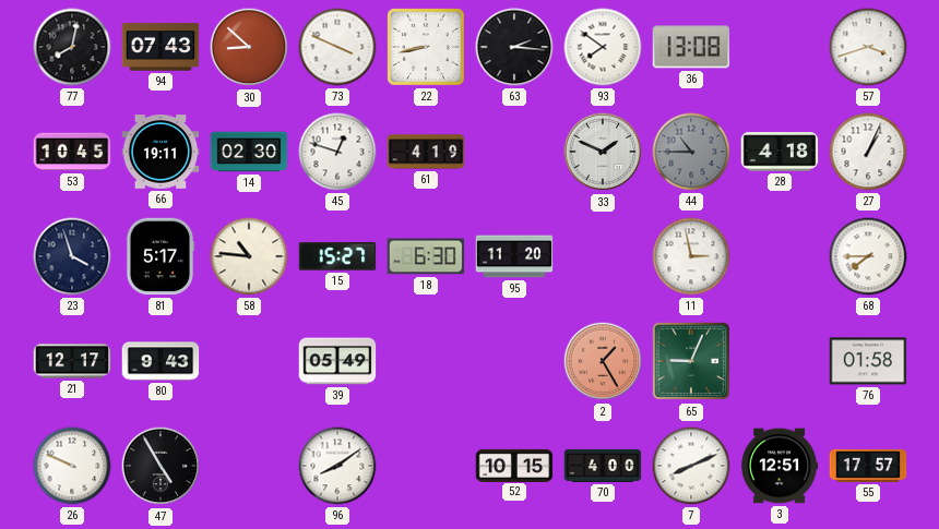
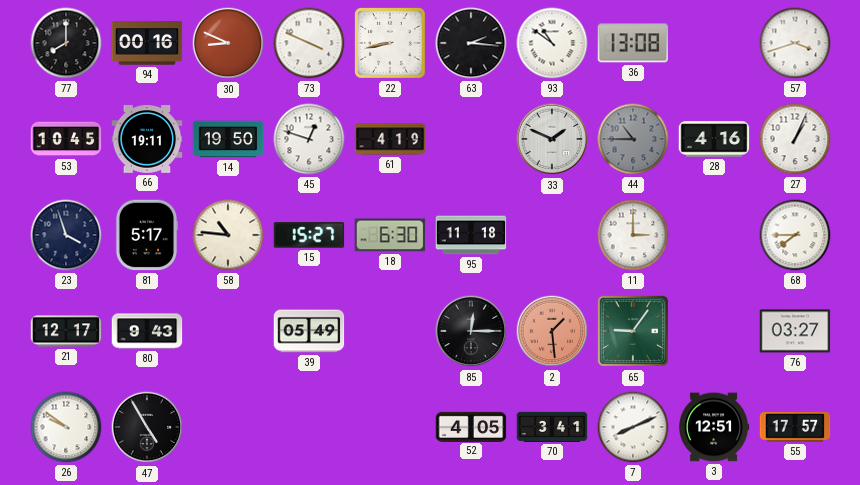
77: 8:02 -> 8:00
94: 07:43 -> 00:16
30: 8:52 -> 8:49
93: 7:51 -> 10:51
14: 02:30 -> 19:50
28: 4:18 -> 4:16
95: 11:20 -> 11:18
11: 2:58 -> 3:00
85: none -> 12:15
2: 1:25 -> 1:29
65: 9:04 -> 9:06
76: 01:58 -> 03:27
26: 9:49 -> 9:51
96: 8:09 -> none
52: 10:15 -> 4:05
70: 4:00 -> 3:41
